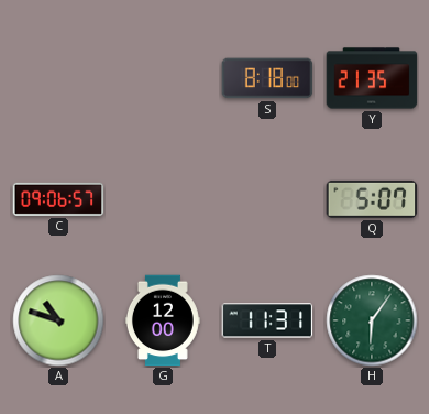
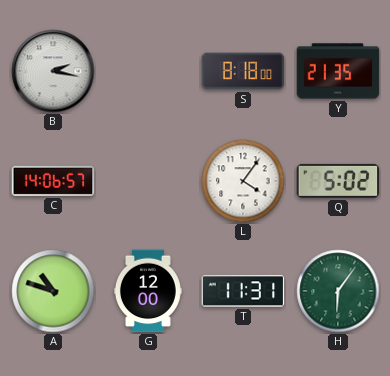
B: none -> 2:17
C: 09:06 -> 14:06
L: none -> 4:06
Q: 5:07 -> 5:02
